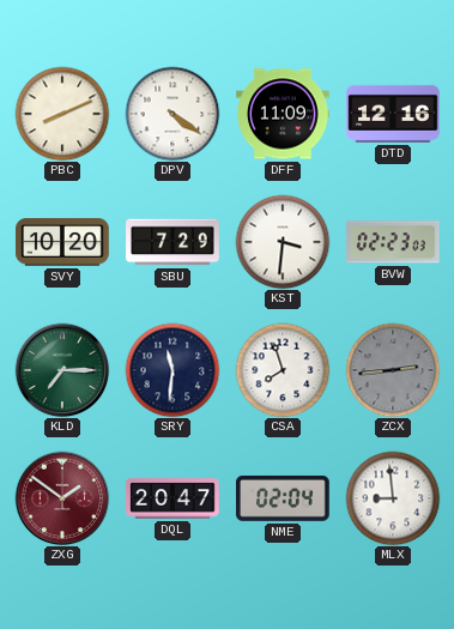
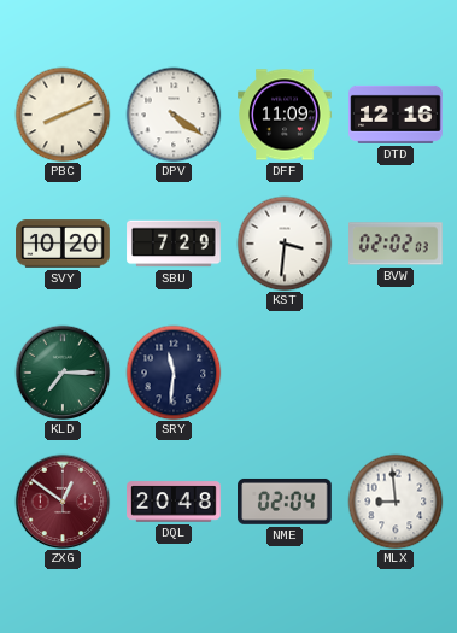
BVW: 02:23 -> 02:02
CSA: 7:57 -> none
ZCX: 2:44 -> none
ZXG: 1:51 -> 12:51
DQL: 20:47 -> 20:48
